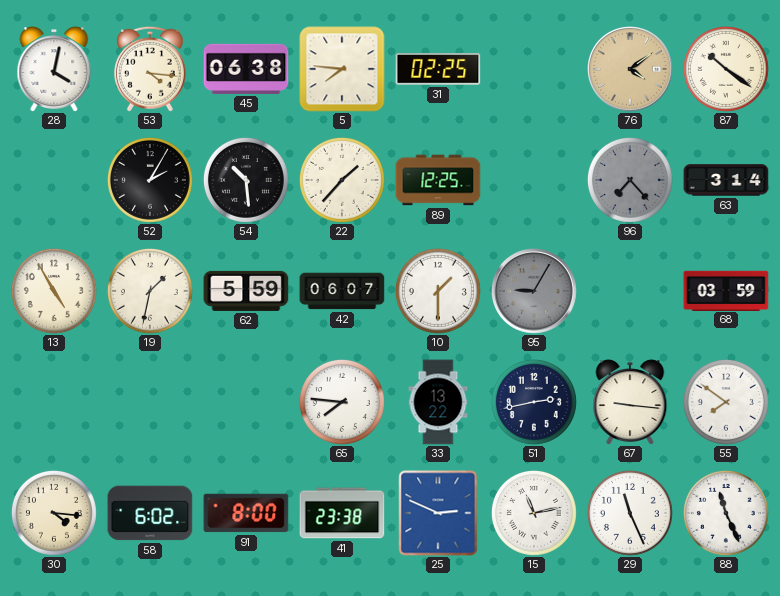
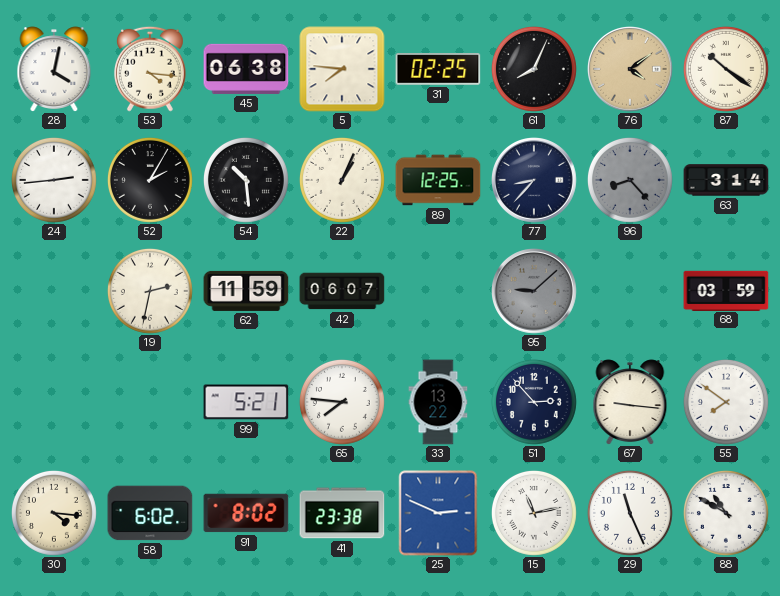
61: none -> 8:04
24: none -> 2:44
22: 1:37 -> 1:04
77: none -> 8:37
96: 7:23 -> 8:23
13: 4:55 -> none
19: 1:32 -> 2:32
62: 5:59 -> 11:59
10: 1:30 -> none
95: 9:05 -> 9:08
99: none -> 5:21
51: 2:43 -> 2:53
91: 8:00 -> 8:02
88: 11:26 -> 10:50
